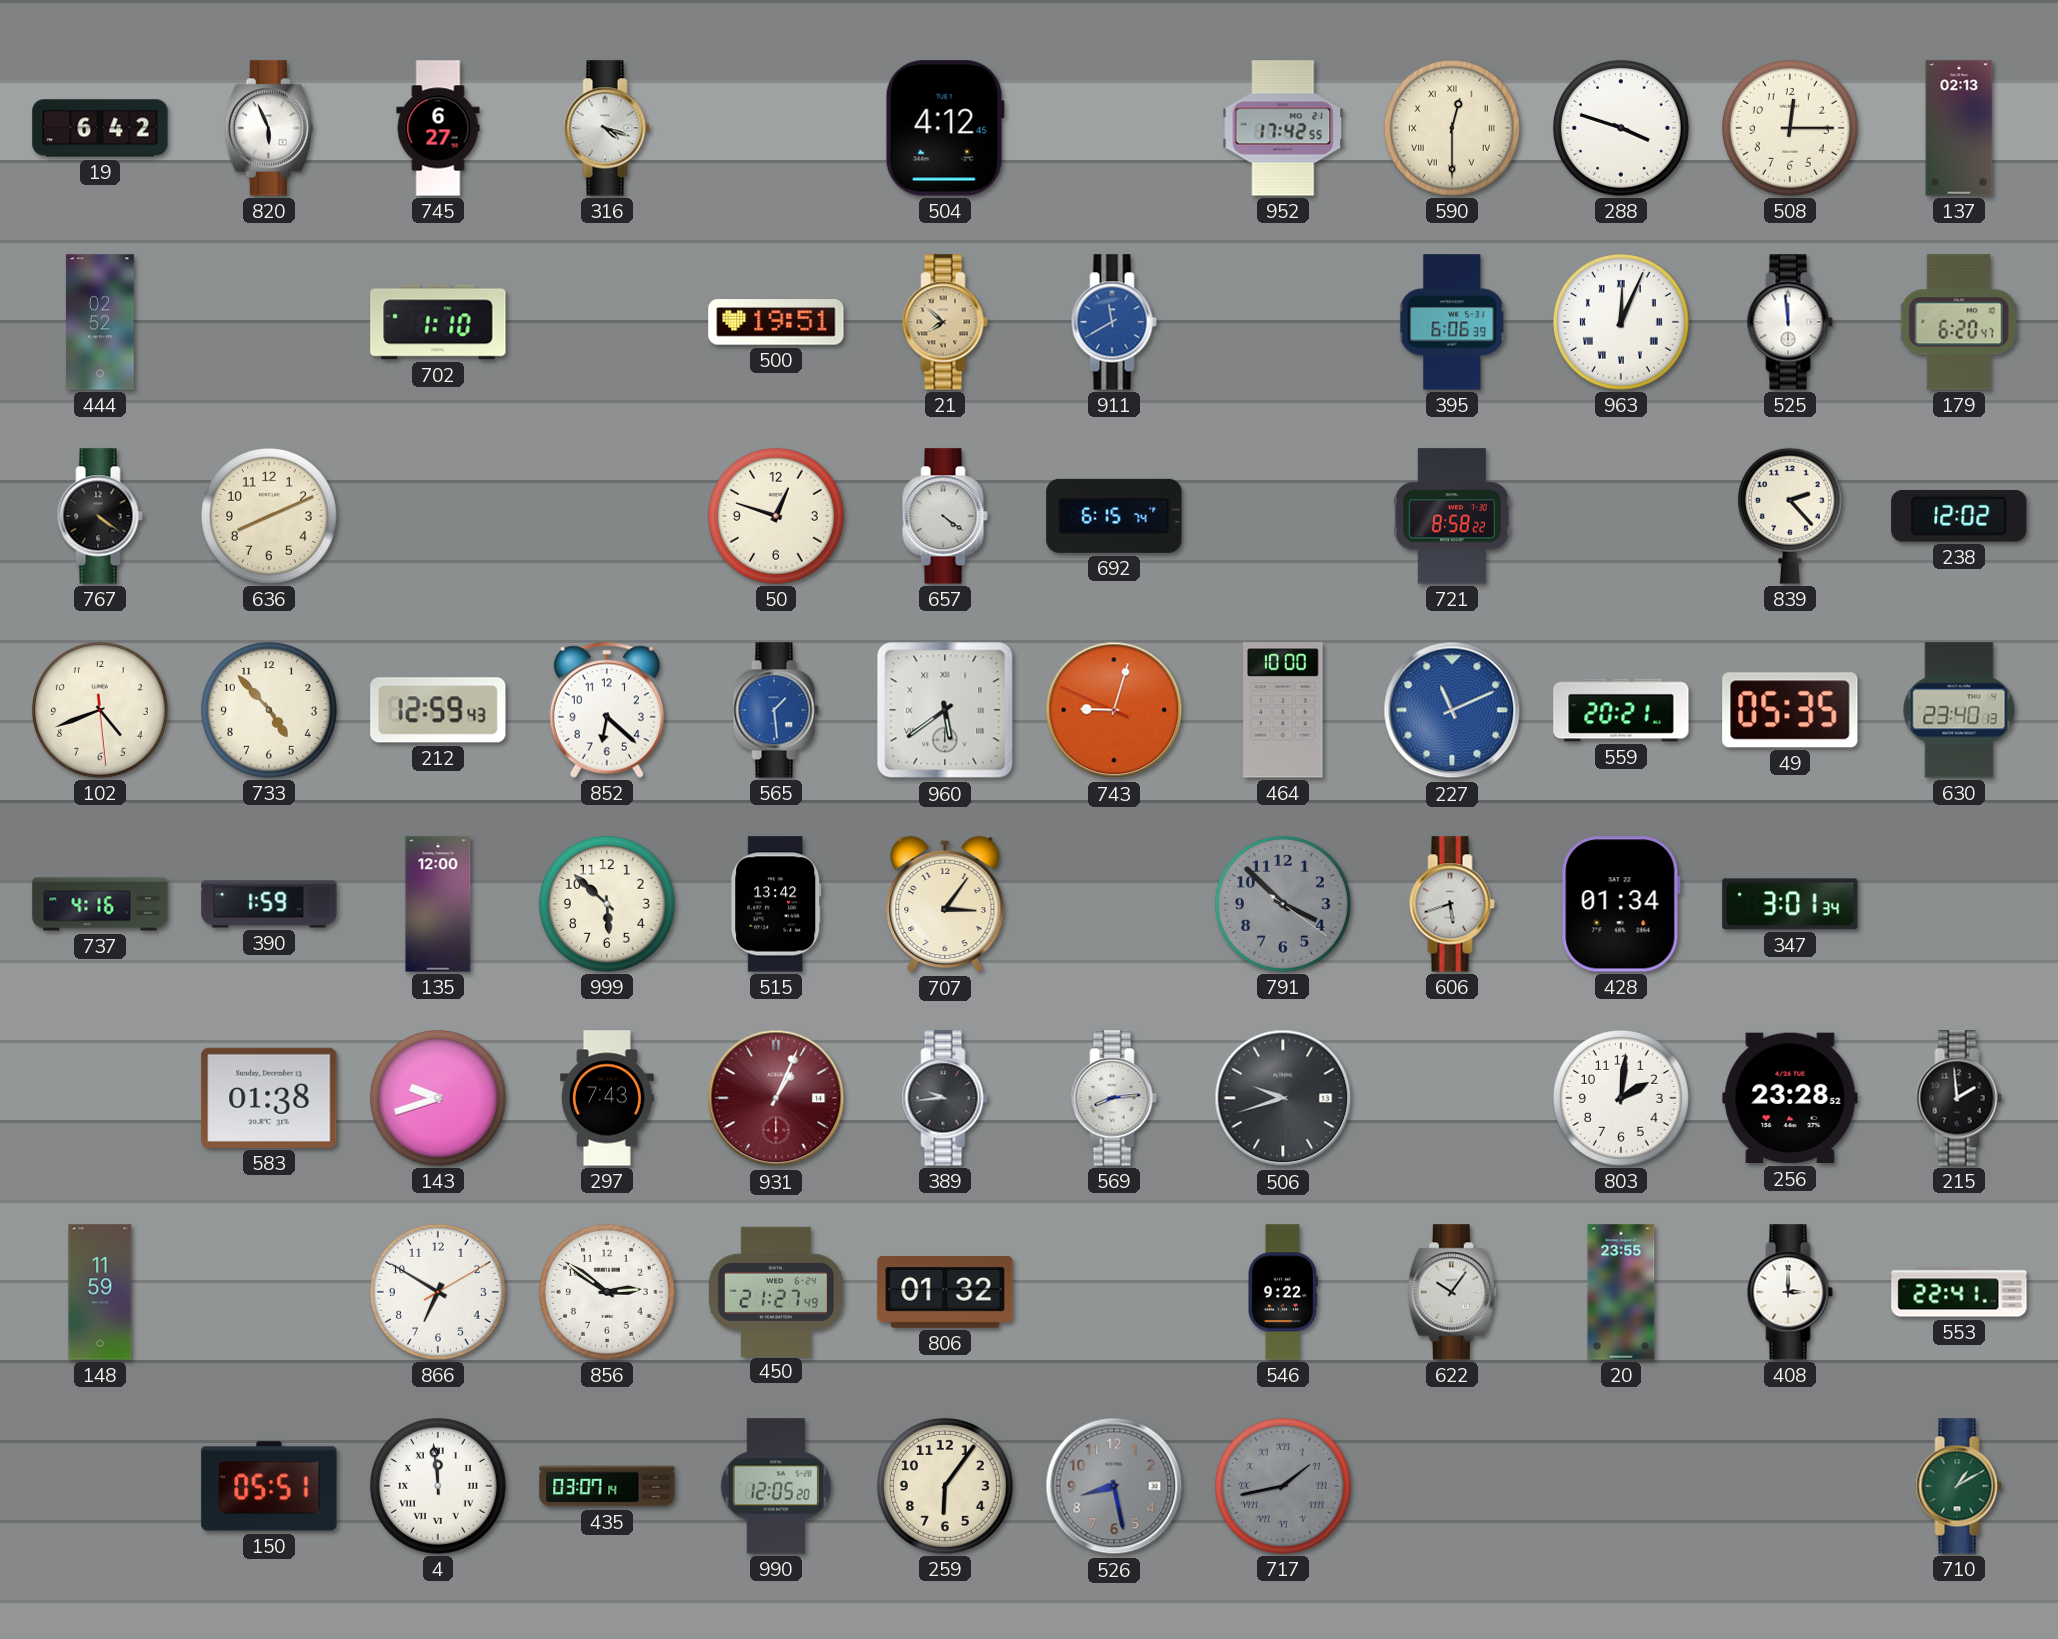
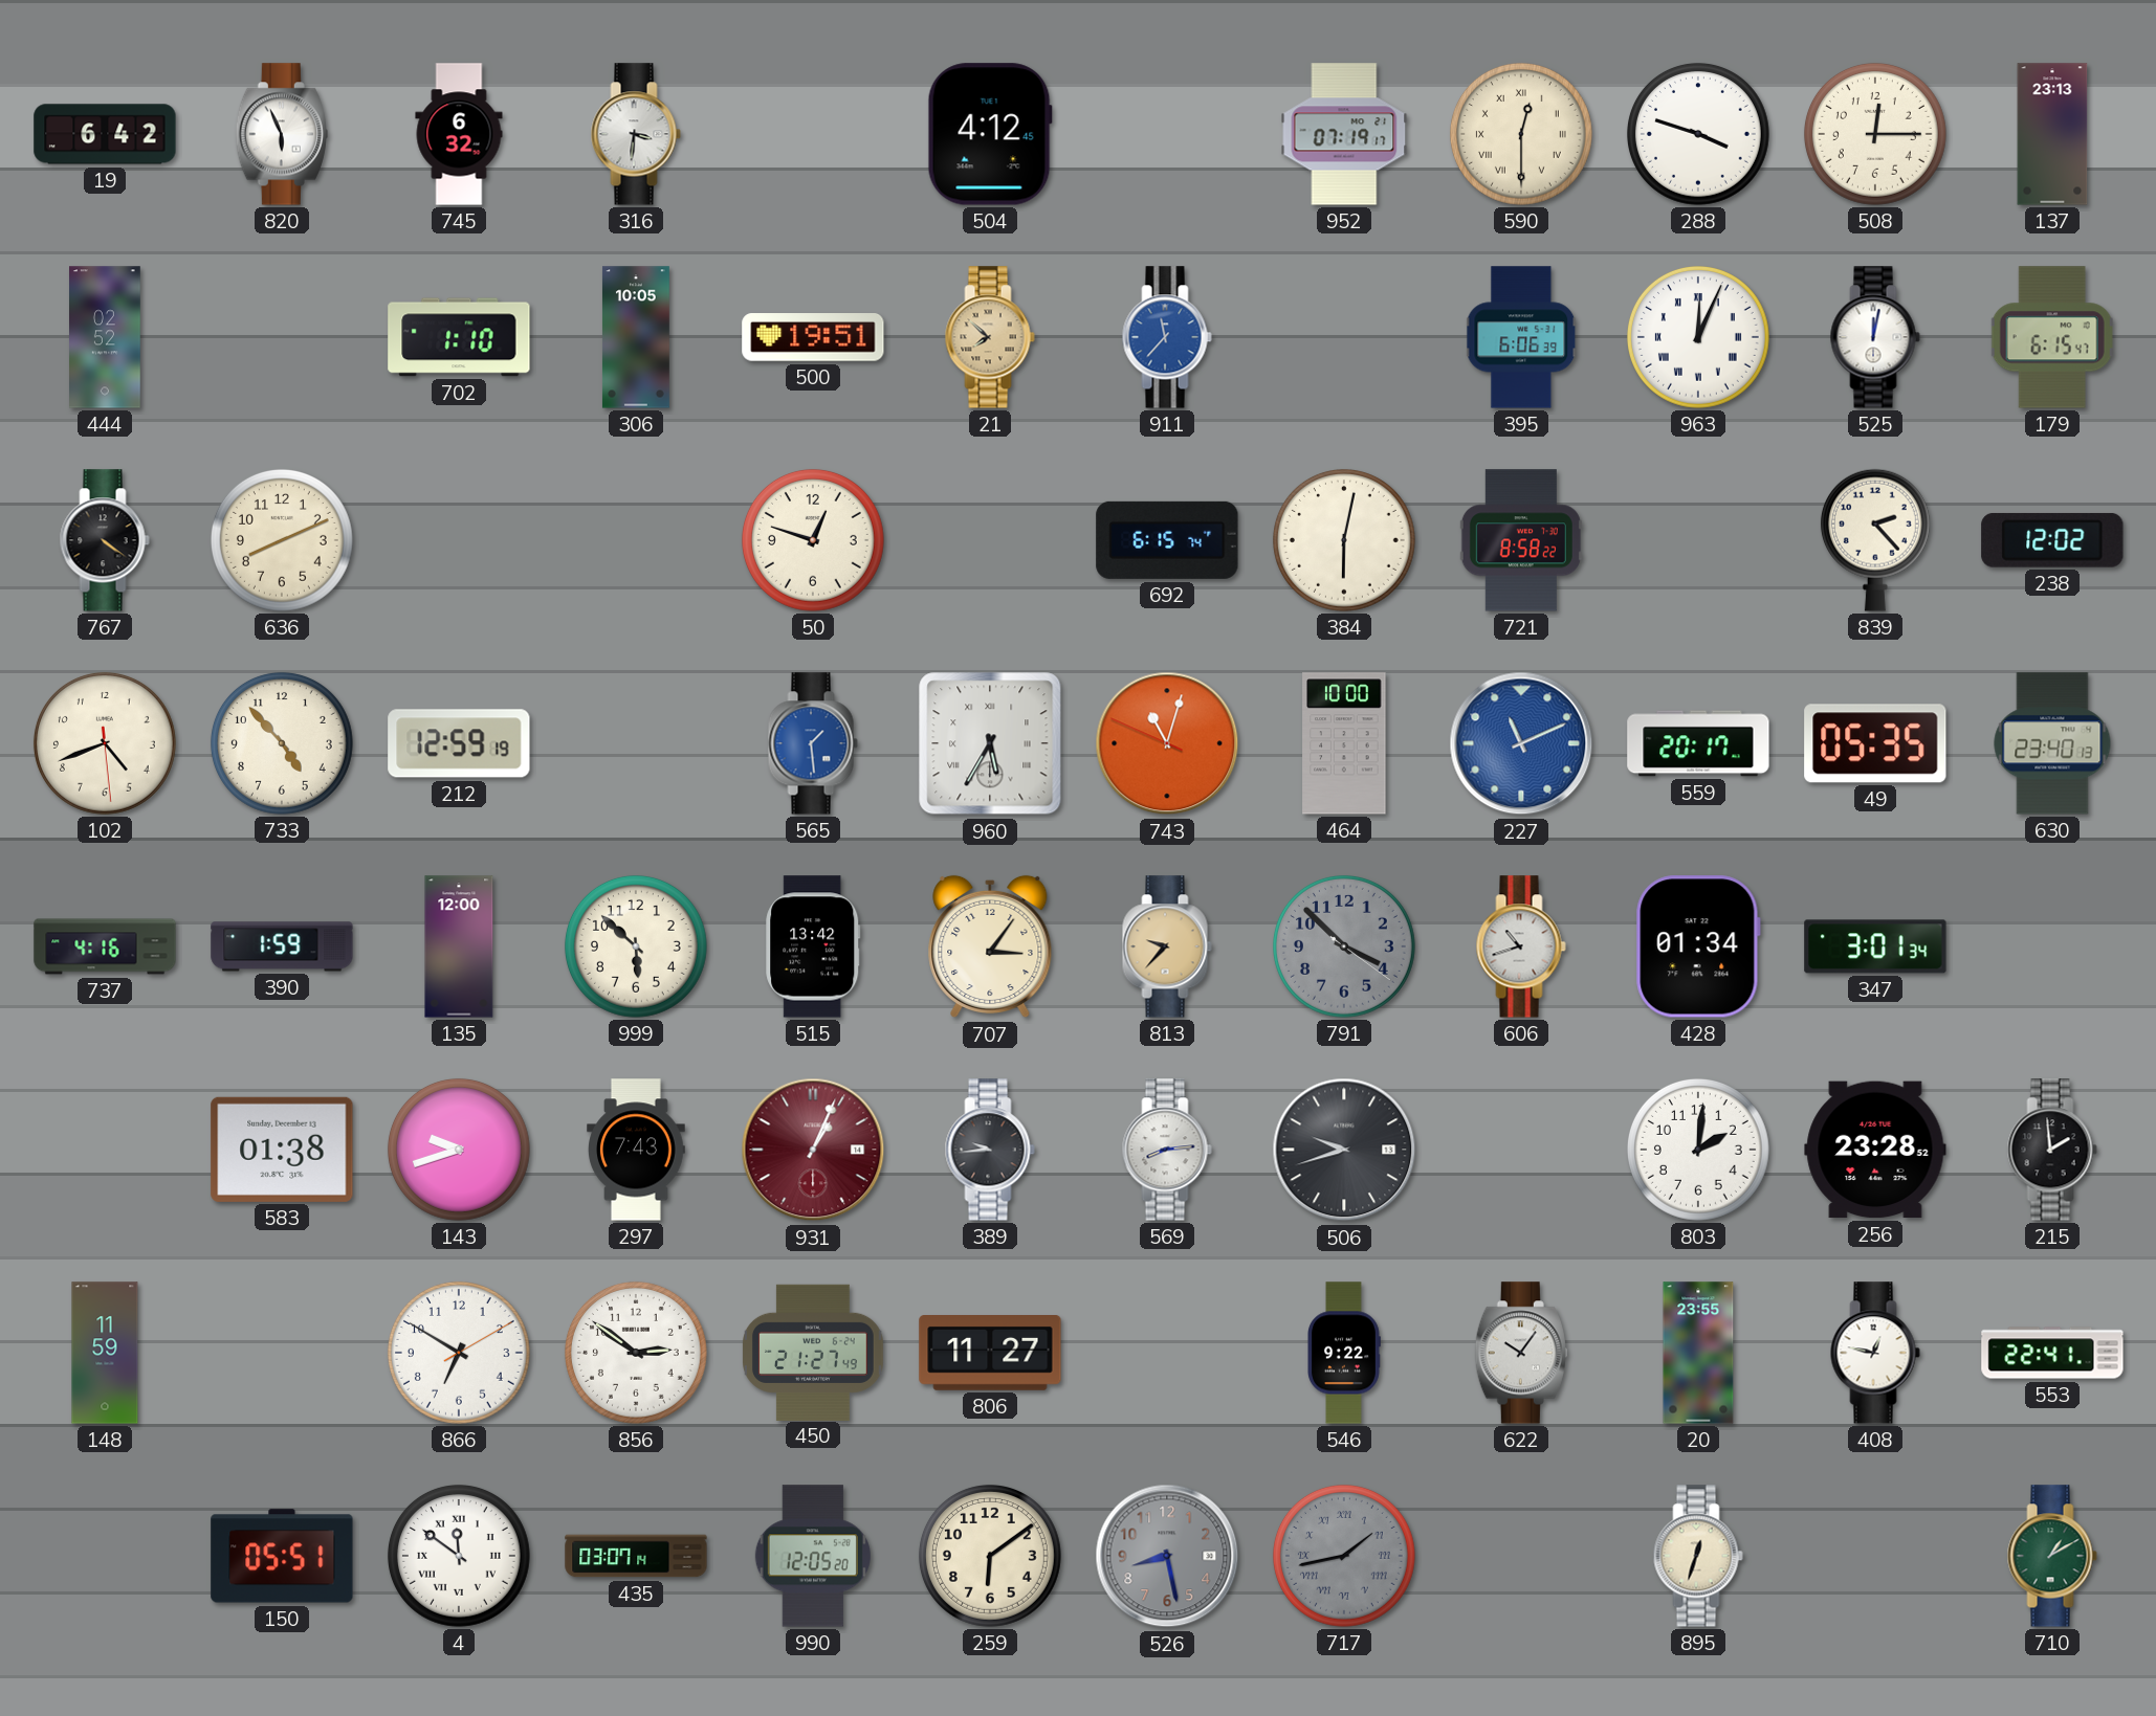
745: 6:27 -> 6:32
316: 4:18 -> 3:31
952: 17:42 -> 07:19
137: 02:13 -> 23:13
306: none -> 10:05
911: 11:40 -> 11:37
525: 11:59 -> 12:02
179: 6:20 -> 6:15
657: 4:21 -> none
384: none -> 6:02
212: 12:59:43 -> 12:59:19
852: 6:22 -> none
960: 5:39 -> 5:35
743: 9:02 -> 11:02
559: 20:21 -> 20:17
813: none -> 9:37
606: 5:42 -> 10:42
806: 01:32 -> 11:27
408: 3:00 -> 12:47
4: 11:59 -> 11:51
259: 6:06 -> 6:09
895: none -> 12:33
